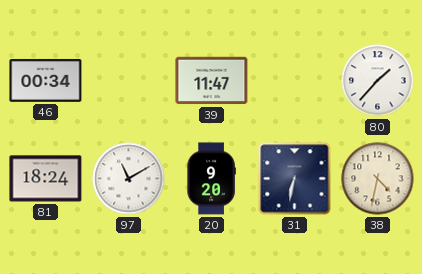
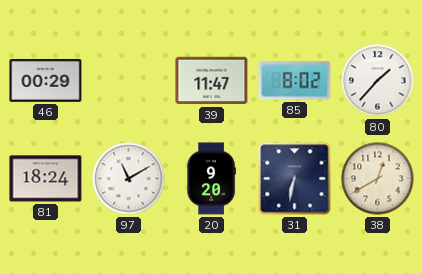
46: 00:34 -> 00:29
85: none -> 8:02
38: 4:32 -> 12:40
